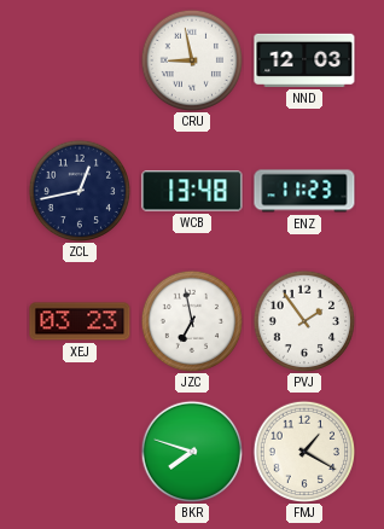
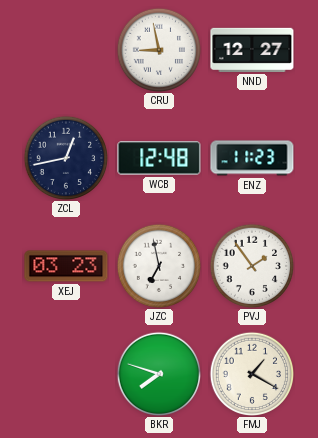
NND: 12:03 -> 12:27
WCB: 13:48 -> 12:48
